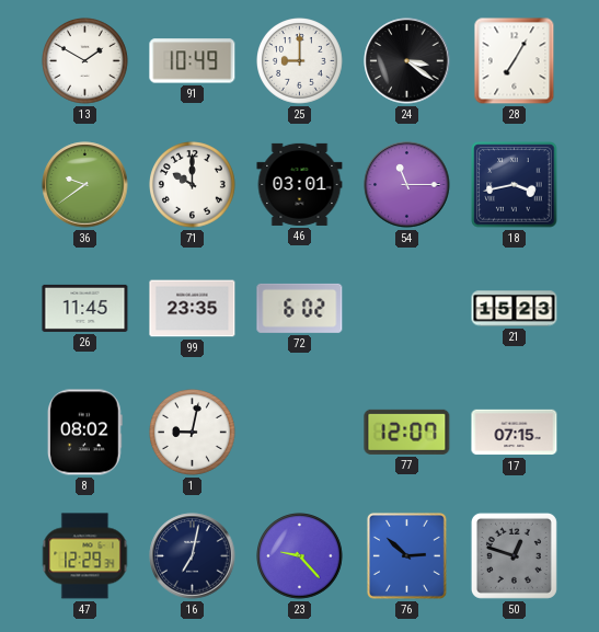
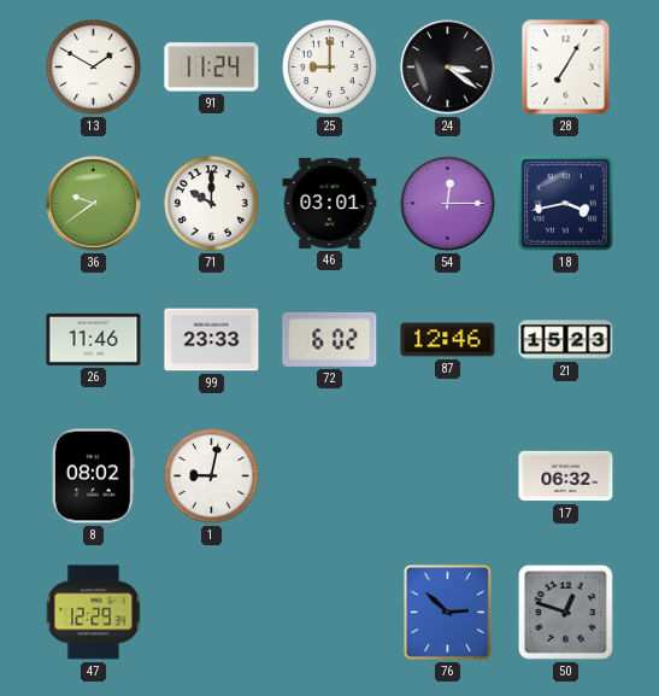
91: 10:49 -> 11:24
54: 11:15 -> 12:15
26: 11:45 -> 11:46
99: 23:35 -> 23:33
87: none -> 12:46
77: 12:07 -> none
17: 07:15 -> 06:32
16: 7:02 -> none
23: 9:23 -> none
